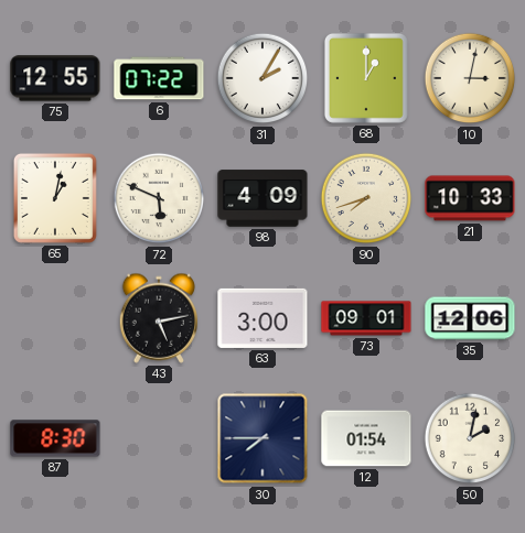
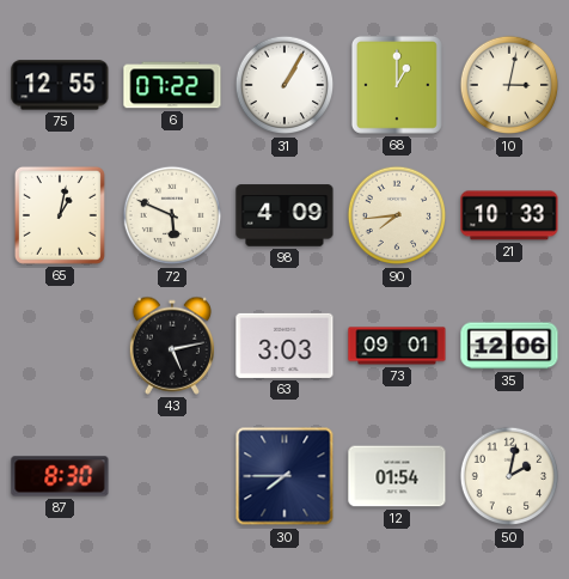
31: 2:05 -> 1:05
90: 7:42 -> 7:44
63: 3:00 -> 3:03
